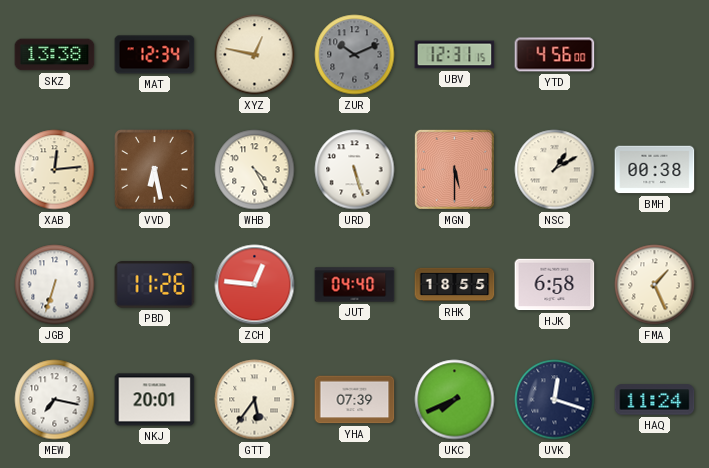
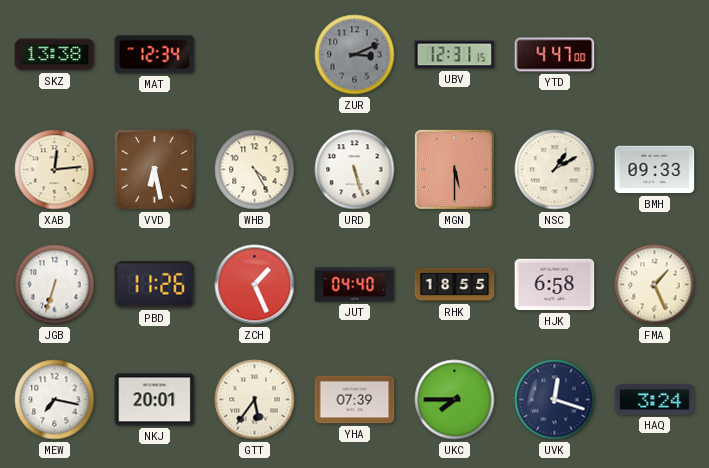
XYZ: 12:47 -> none
ZUR: 10:11 -> 3:11
YTD: 4:56 -> 4:47
BMH: 00:38 -> 09:33
ZCH: 12:46 -> 1:26
UKC: 7:41 -> 7:45
HAQ: 11:24 -> 3:24
